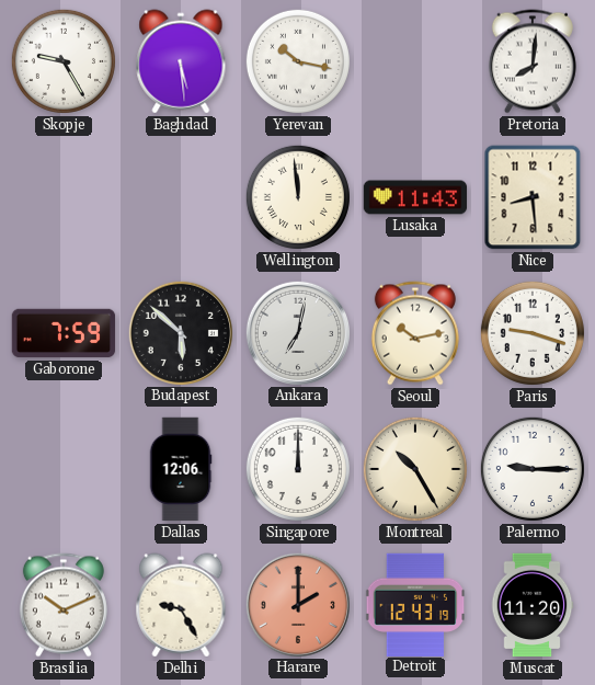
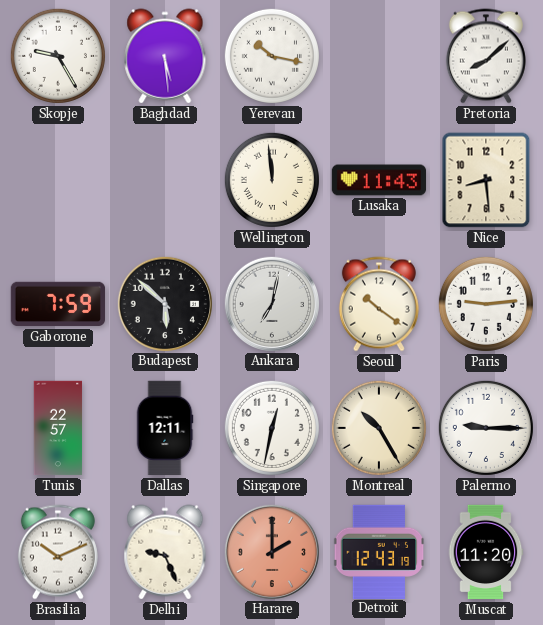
Pretoria: 8:01 -> 8:08
Seoul: 10:13 -> 10:21
Paris: 9:18 -> 9:14
Tunis: none -> 22:57
Dallas: 12:06 -> 12:11
Singapore: 12:00 -> 12:32
Delhi: 9:25 -> 9:26
